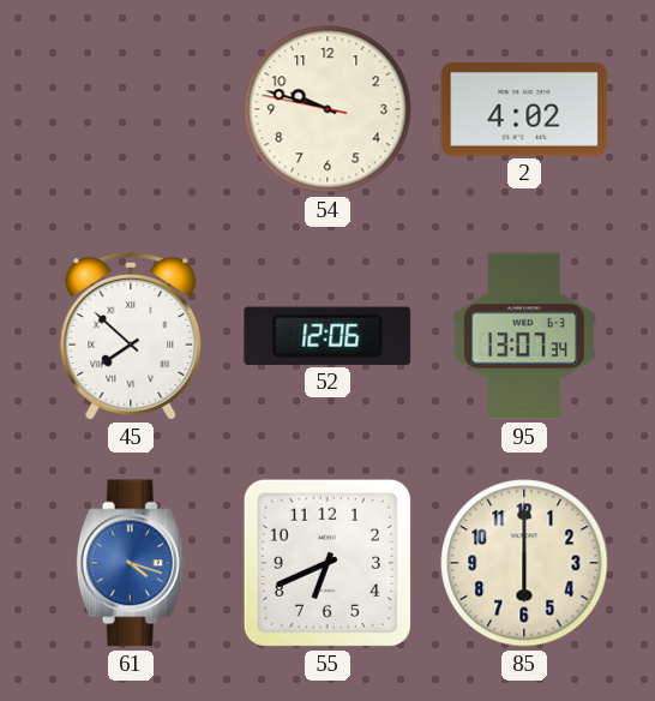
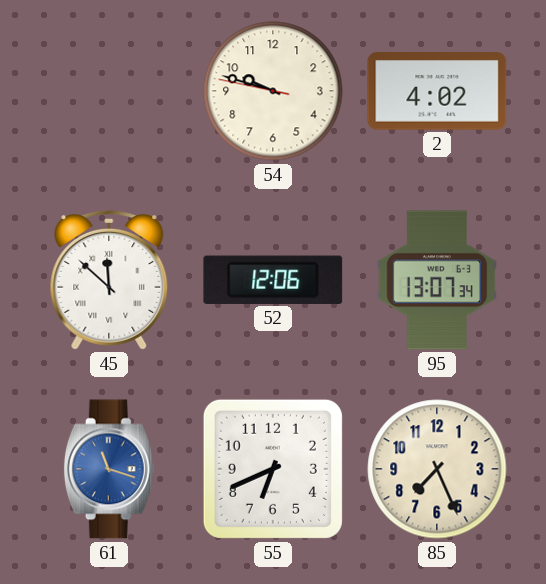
45: 7:52 -> 11:52
61: 4:18 -> 11:18
85: 6:00 -> 7:26
